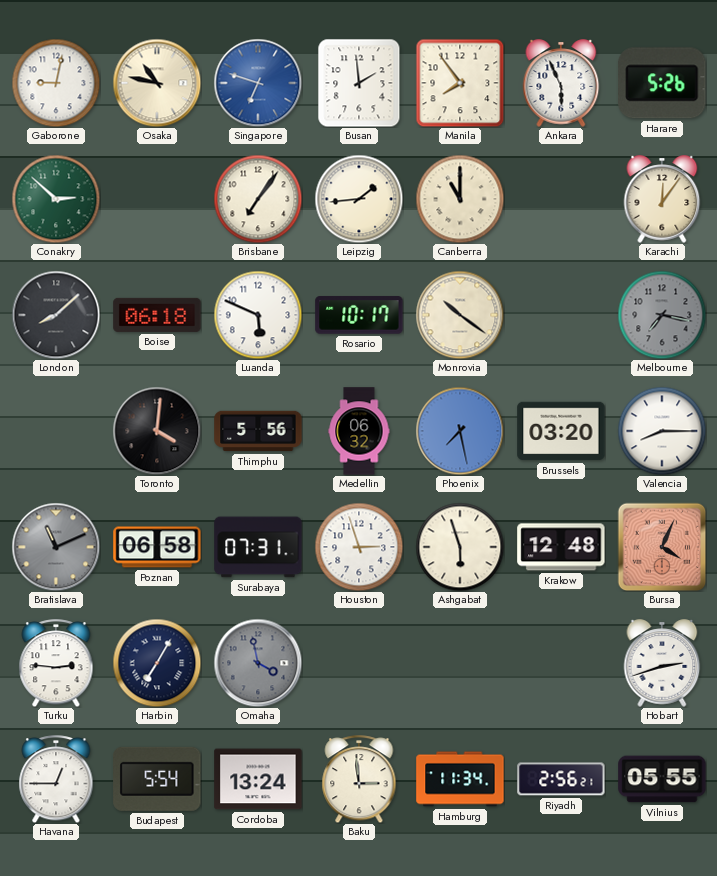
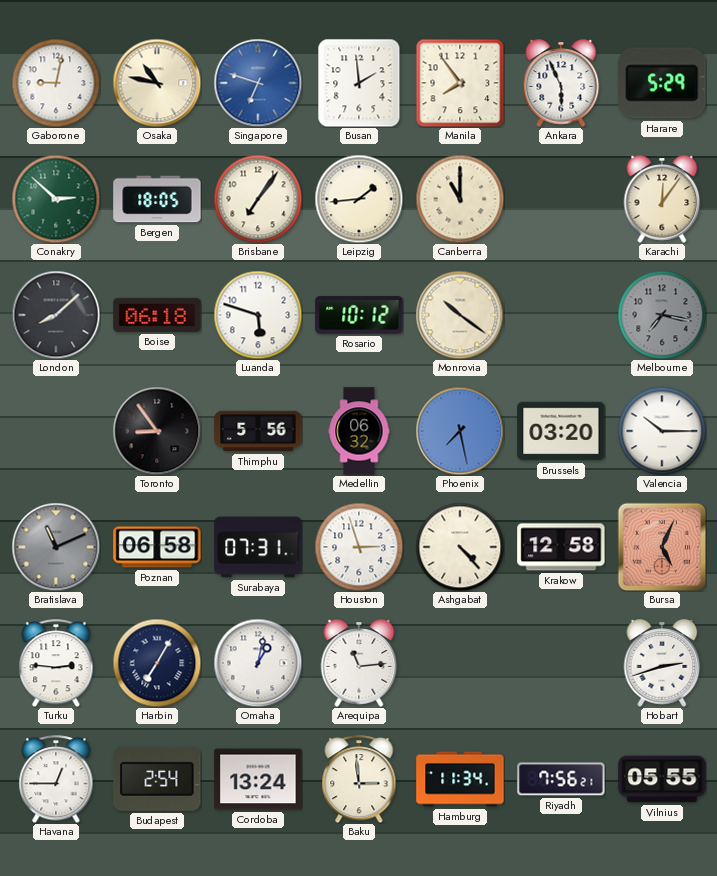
Harare: 5:26 -> 5:29
Bergen: none -> 18:05
Luanda: 5:49 -> 5:48
Rosario: 10:17 -> 10:12
Toronto: 4:01 -> 8:54
Valencia: 8:15 -> 10:15
Ashgabat: 5:57 -> 4:23
Krakow: 12:48 -> 12:58
Bursa: 4:04 -> 5:04
Omaha: 3:58 -> 1:02
Omaha dial: grey -> white
Arequipa: none -> 11:14
Budapest: 5:54 -> 2:54
Riyadh: 2:56 -> 7:56
